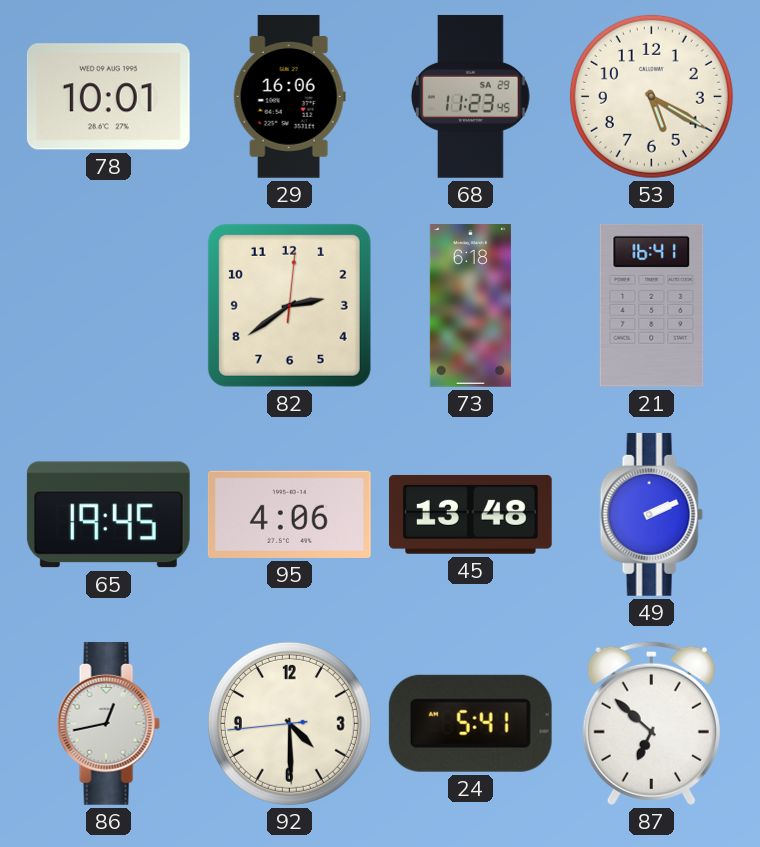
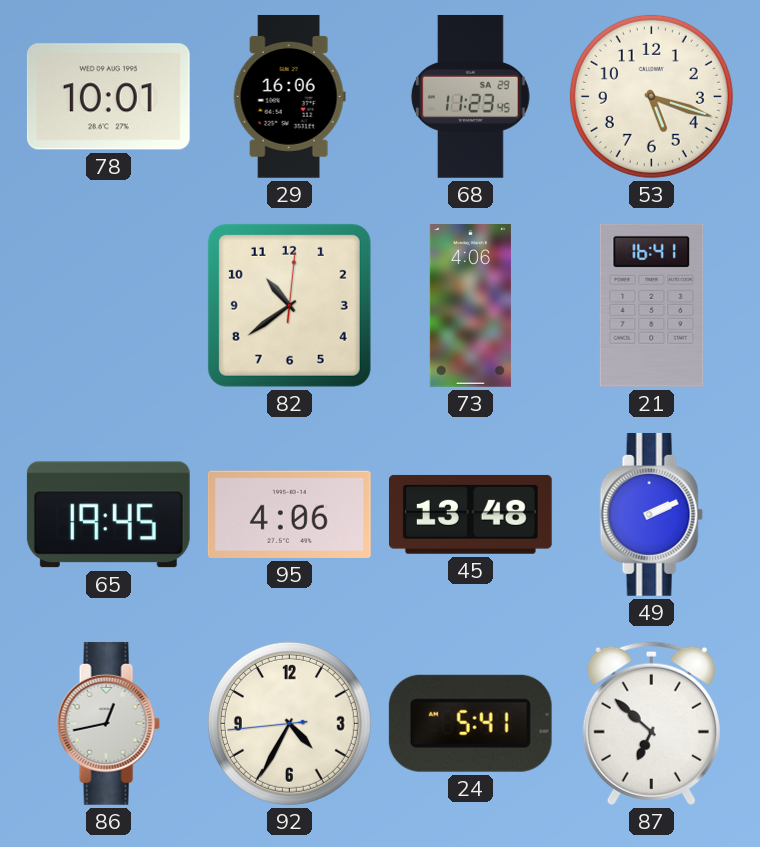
53: 5:20 -> 5:18
82: 2:39 -> 10:39
73: 6:18 -> 4:06
92: 4:29 -> 4:34
